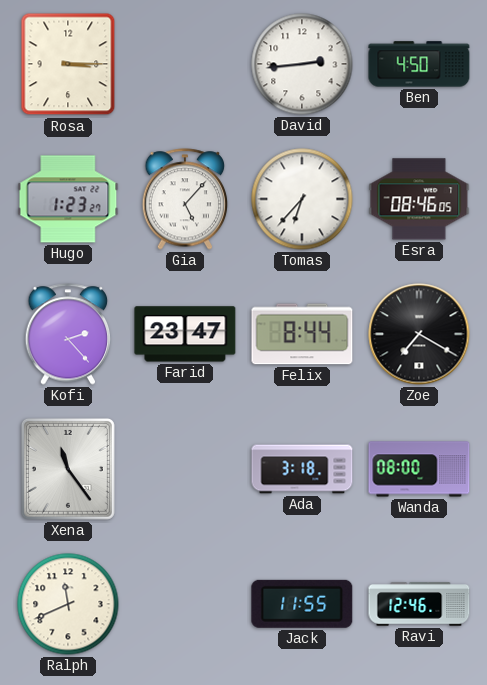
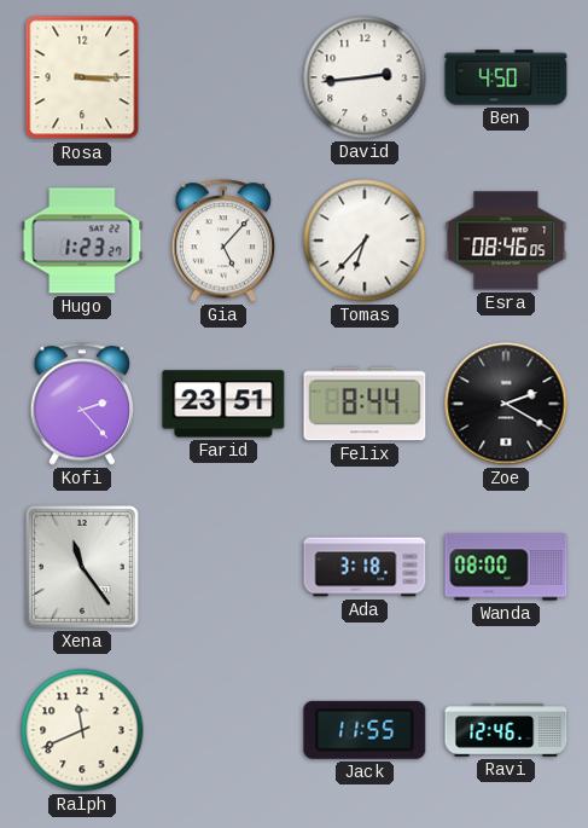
Farid: 23:47 -> 23:51
Zoe: 7:20 -> 2:20
